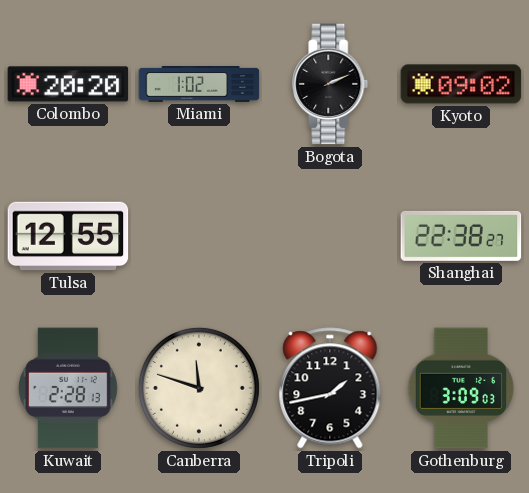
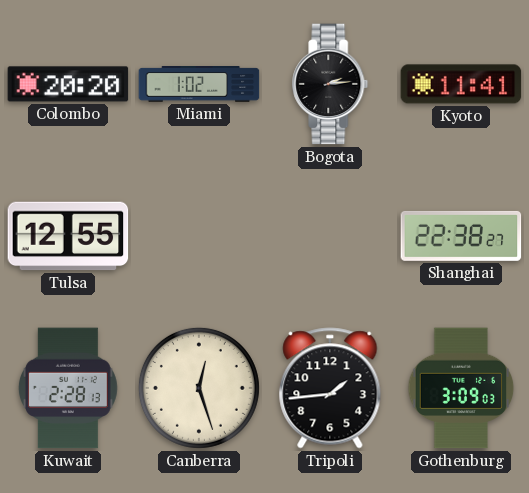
Bogota: 2:11 -> 2:14
Kyoto: 09:02 -> 11:41
Canberra: 11:48 -> 12:27
Tripoli: 1:43 -> 1:44
